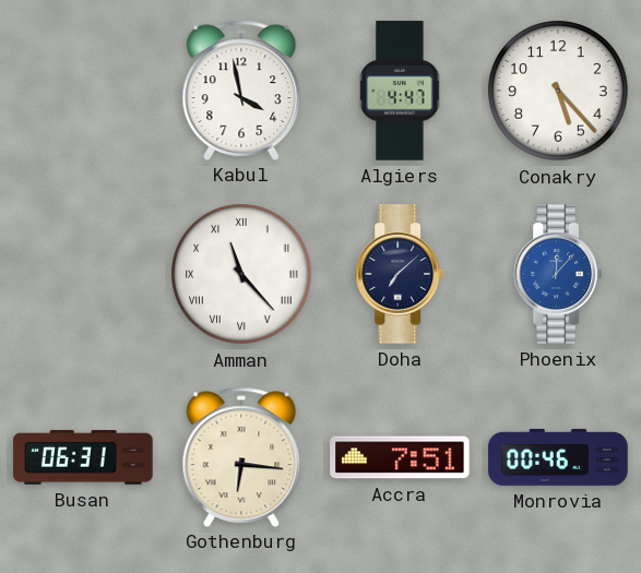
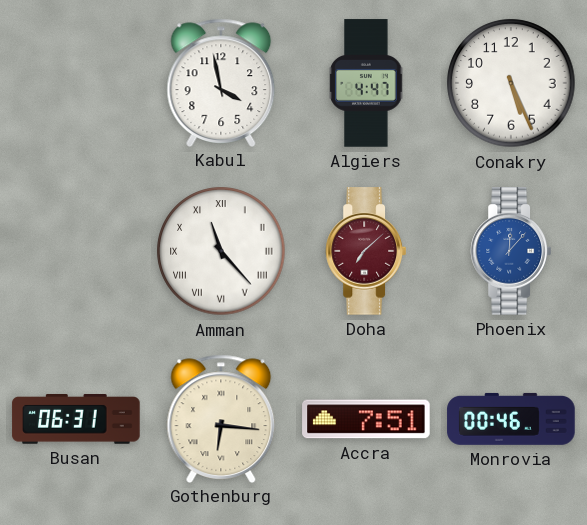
Conakry: 5:23 -> 5:26
Doha dial: navy -> burgundy
